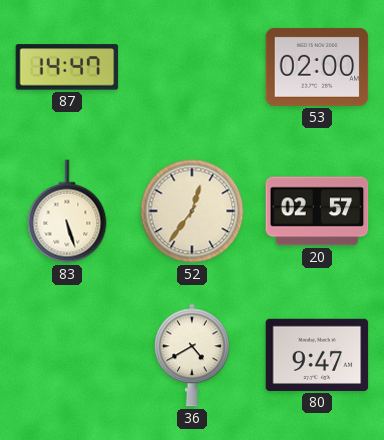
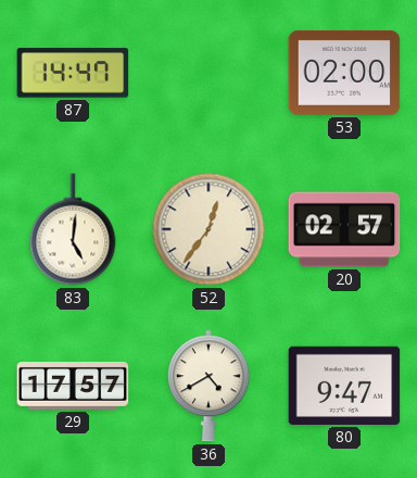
83: 5:27 -> 5:01
29: none -> 17:57
